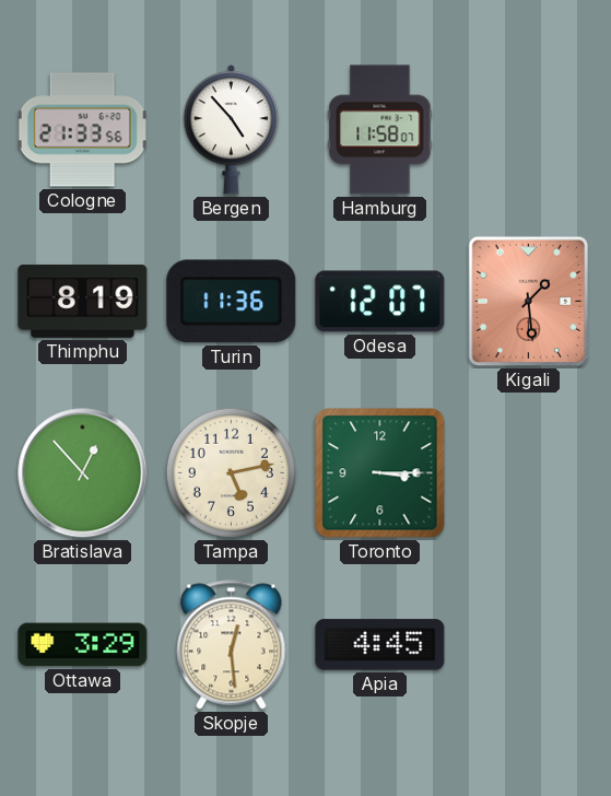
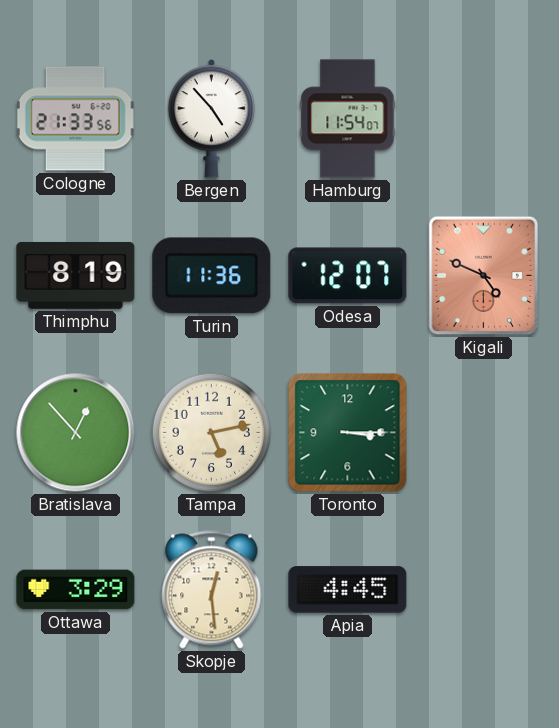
Hamburg: 11:58 -> 11:54
Kigali: 1:29 -> 4:49
